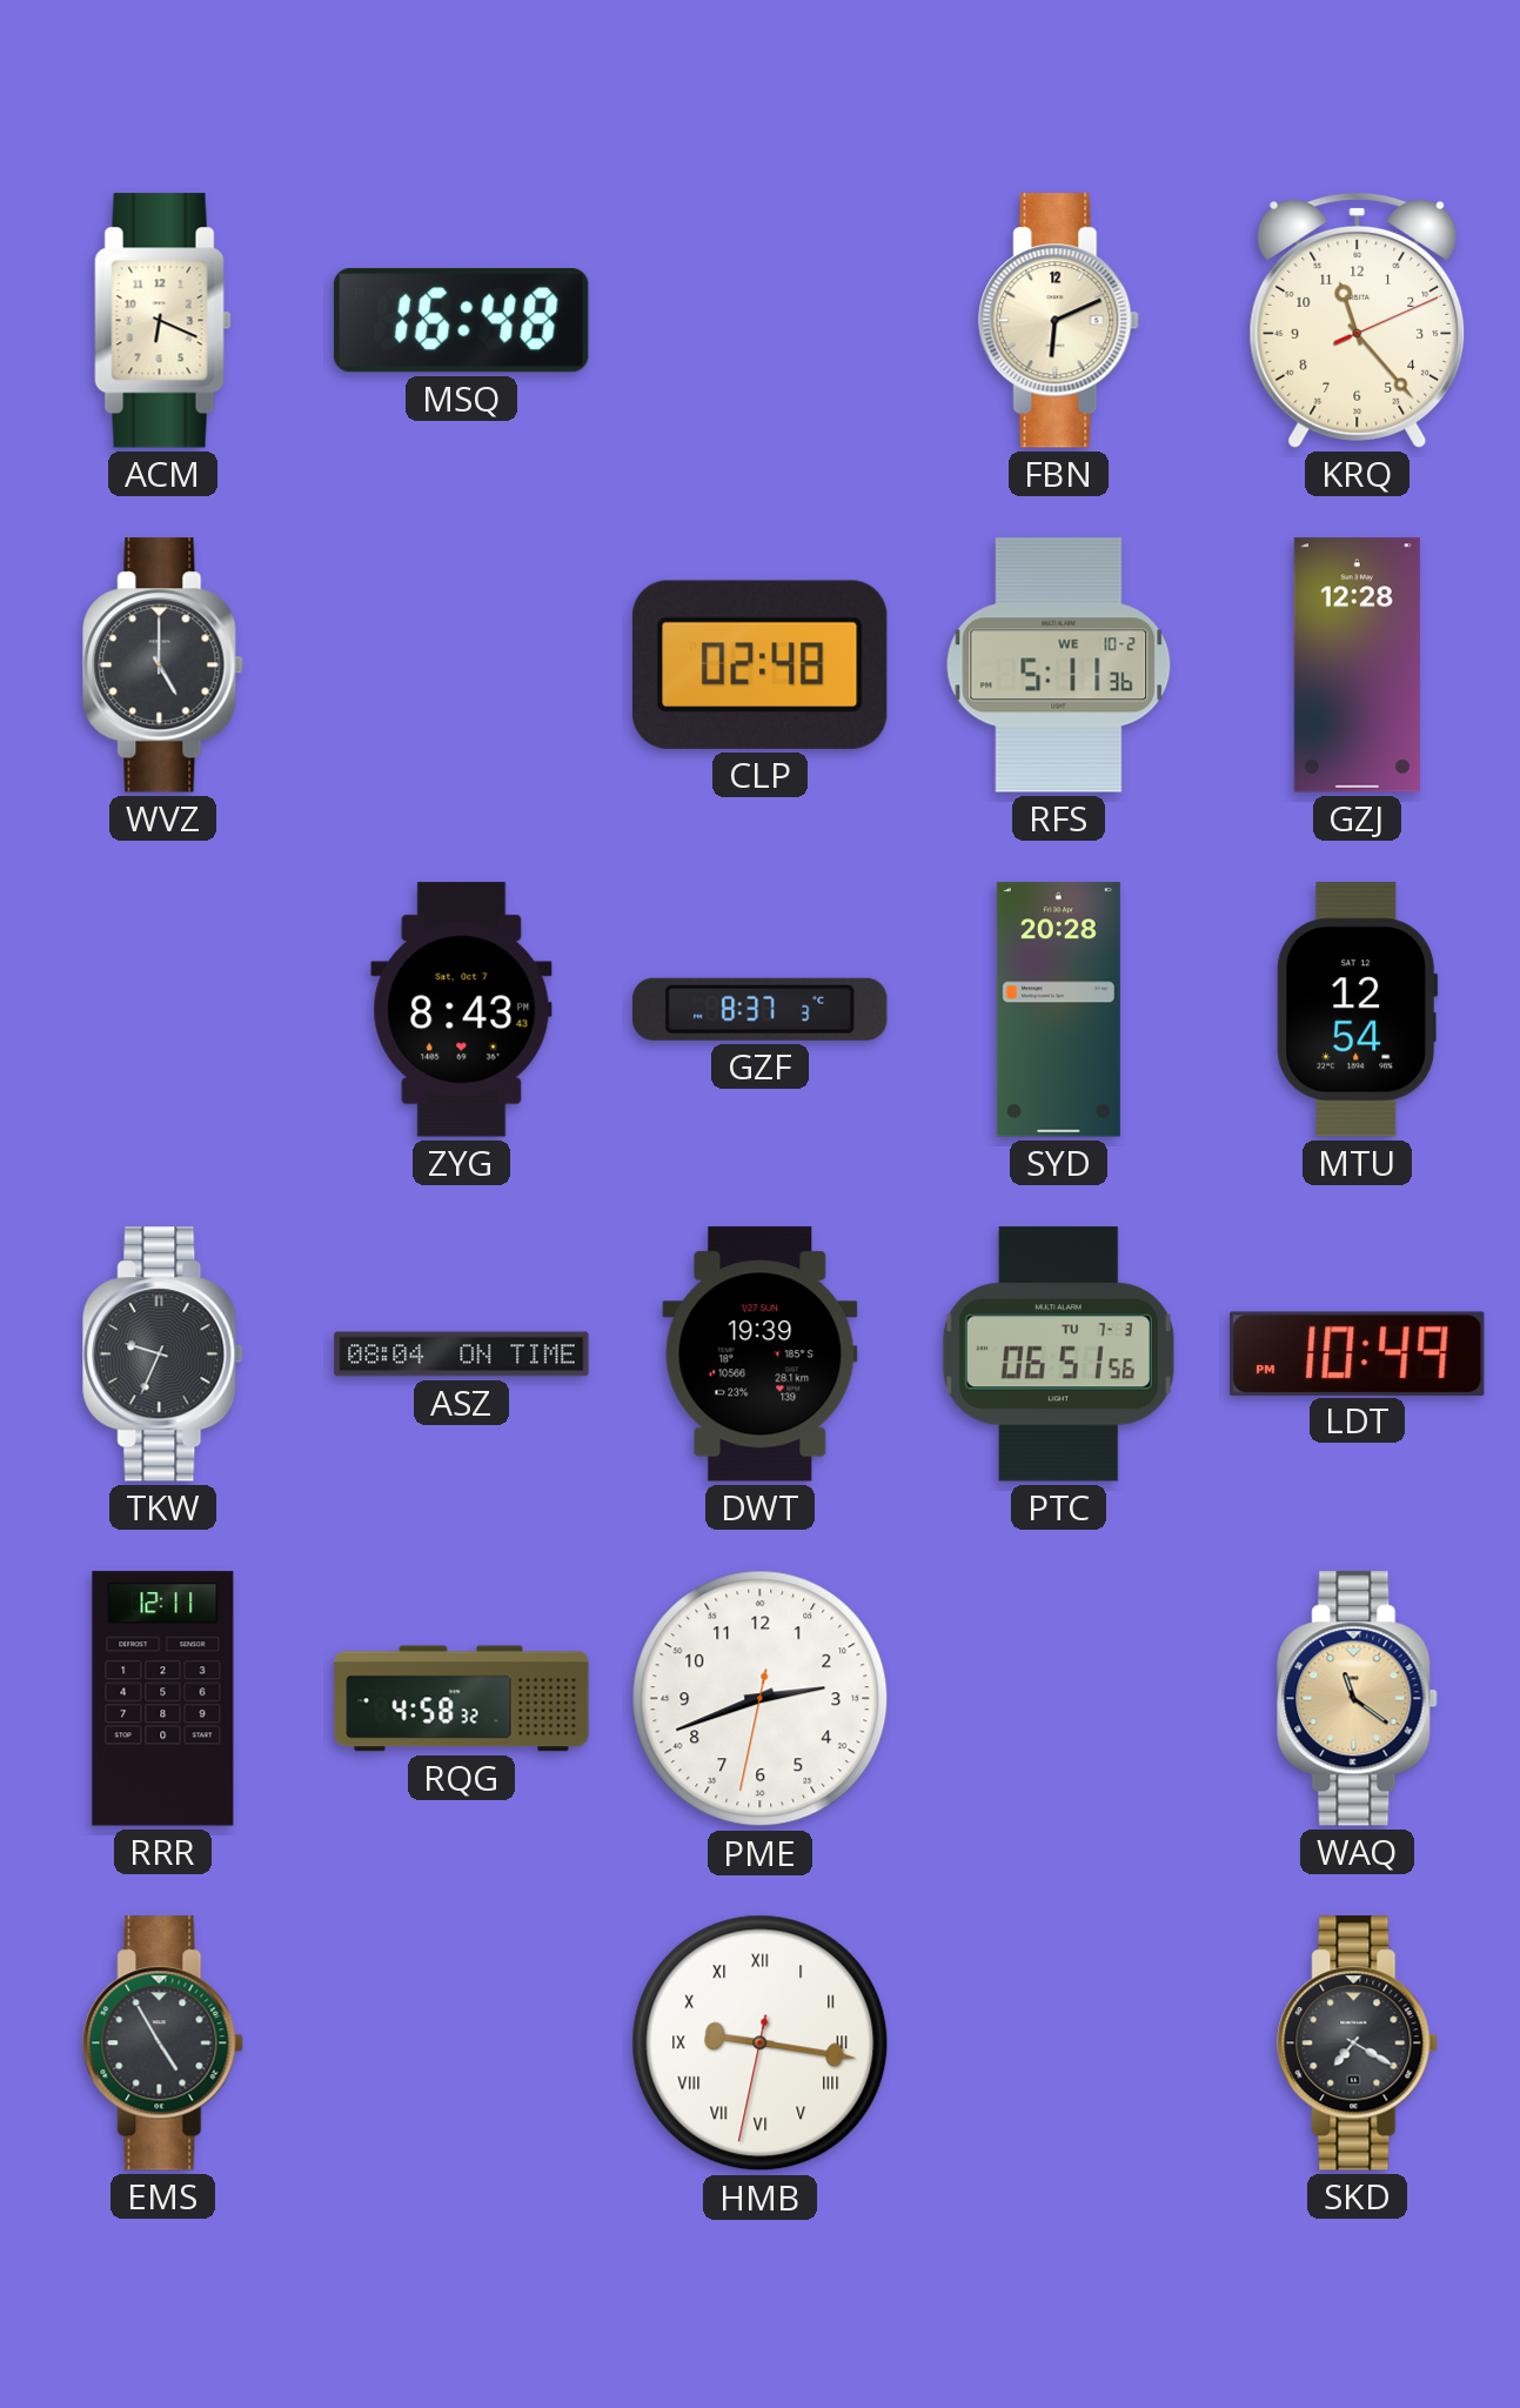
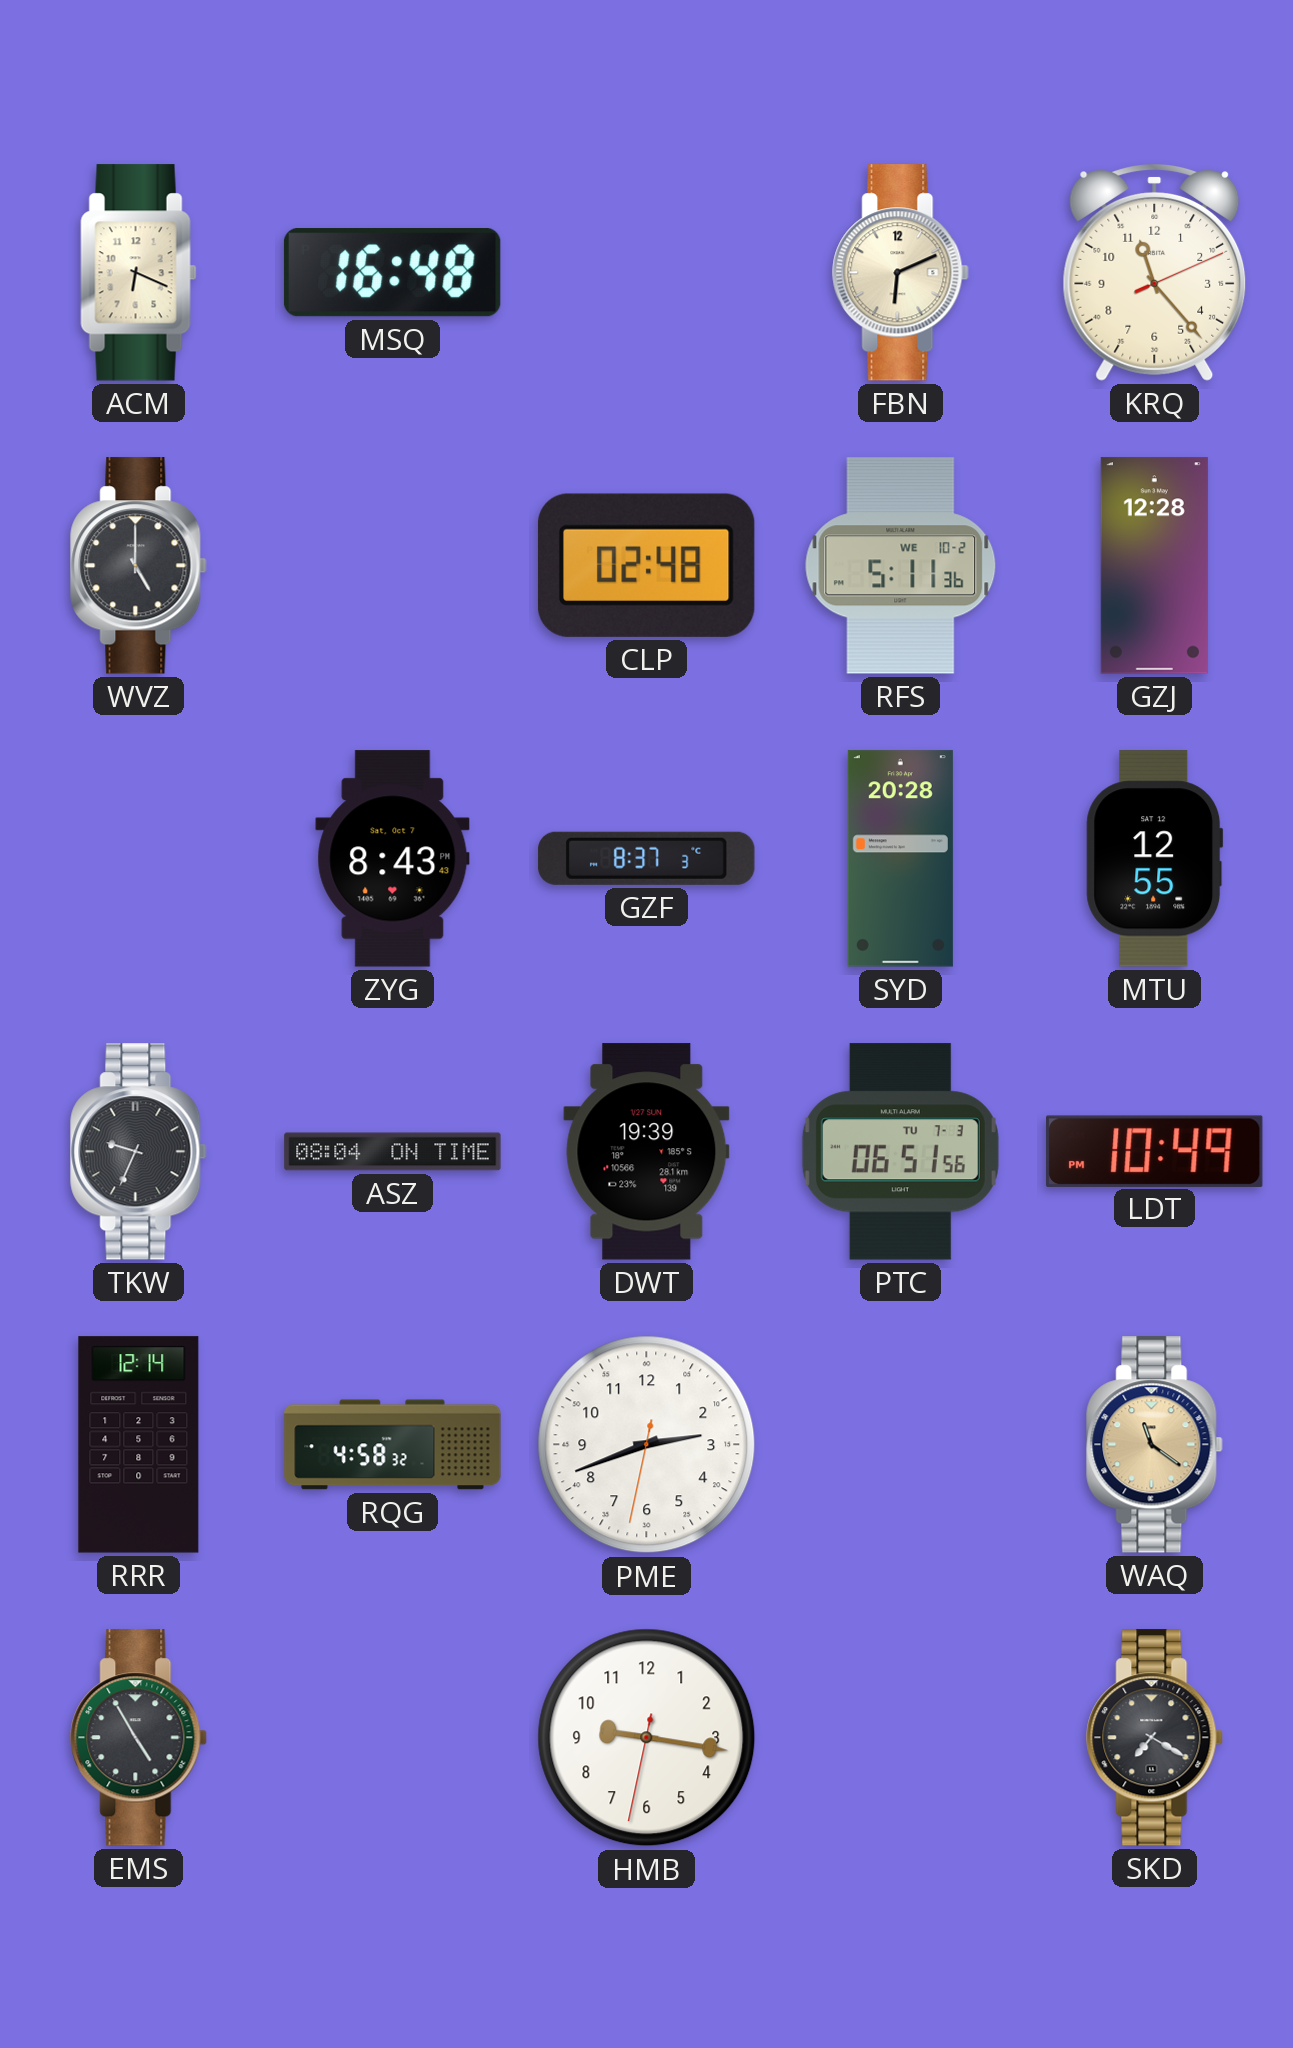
MTU: 12:54 -> 12:55
RRR: 12:11 -> 12:14
HMB numerals: Roman -> Arabic
